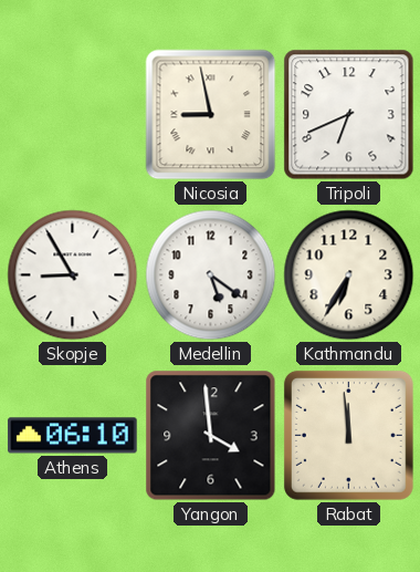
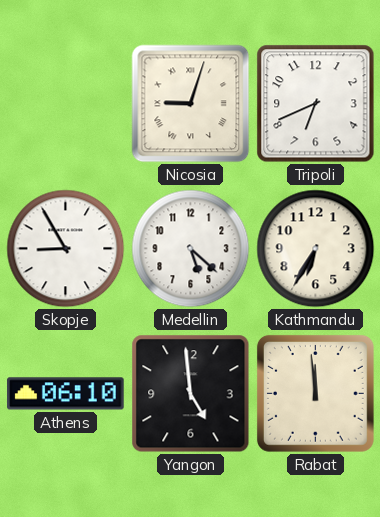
Nicosia: 8:58 -> 9:03
Medellin: 5:21 -> 5:22
Yangon: 3:59 -> 4:59
